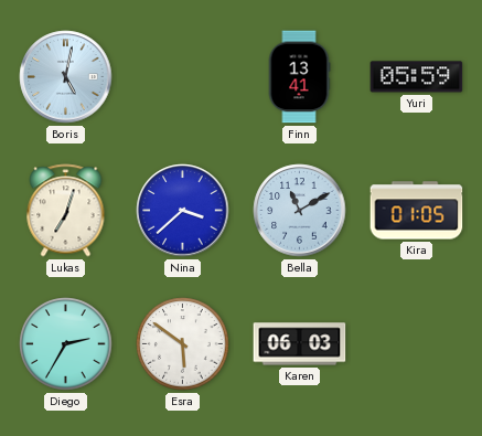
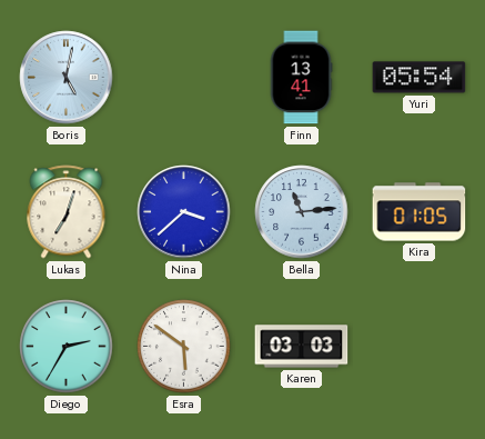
Yuri: 05:59 -> 05:54
Bella: 11:10 -> 11:14
Karen: 06:03 -> 03:03
